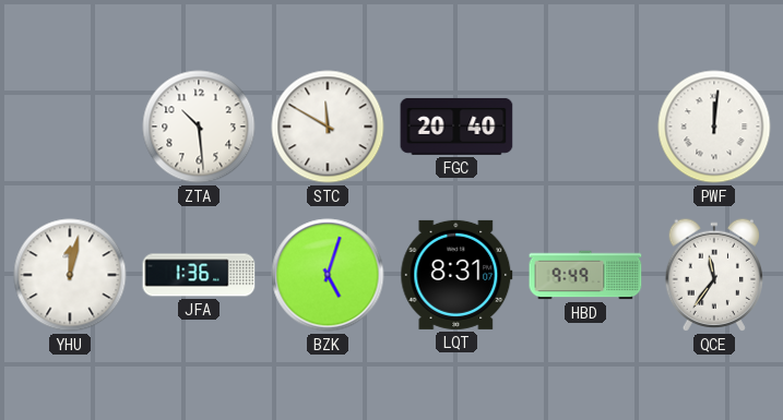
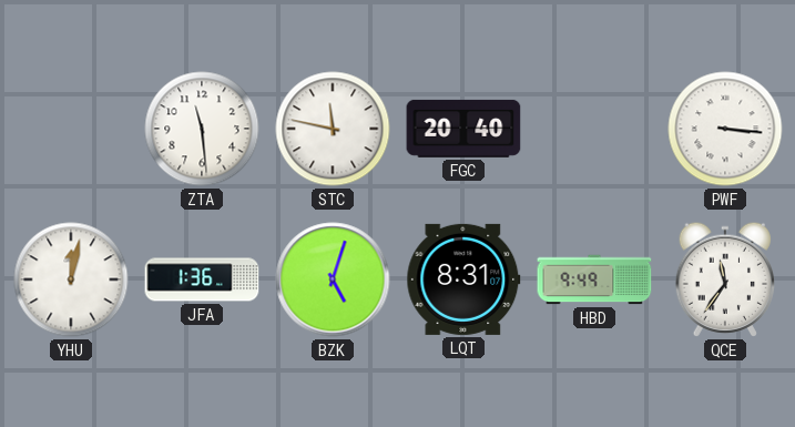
ZTA: 10:29 -> 11:29
STC: 11:50 -> 11:47
PWF: 12:01 -> 3:16
